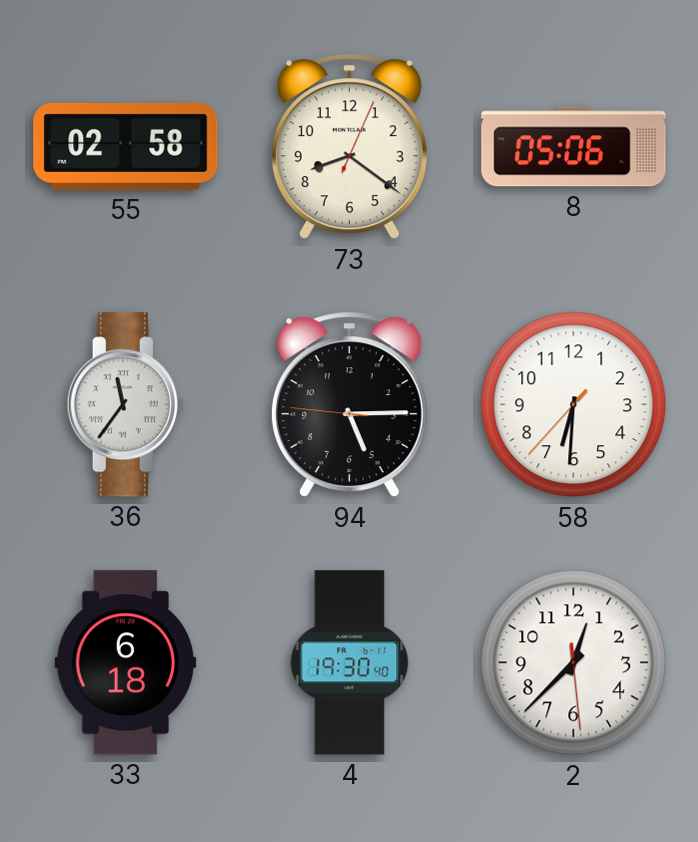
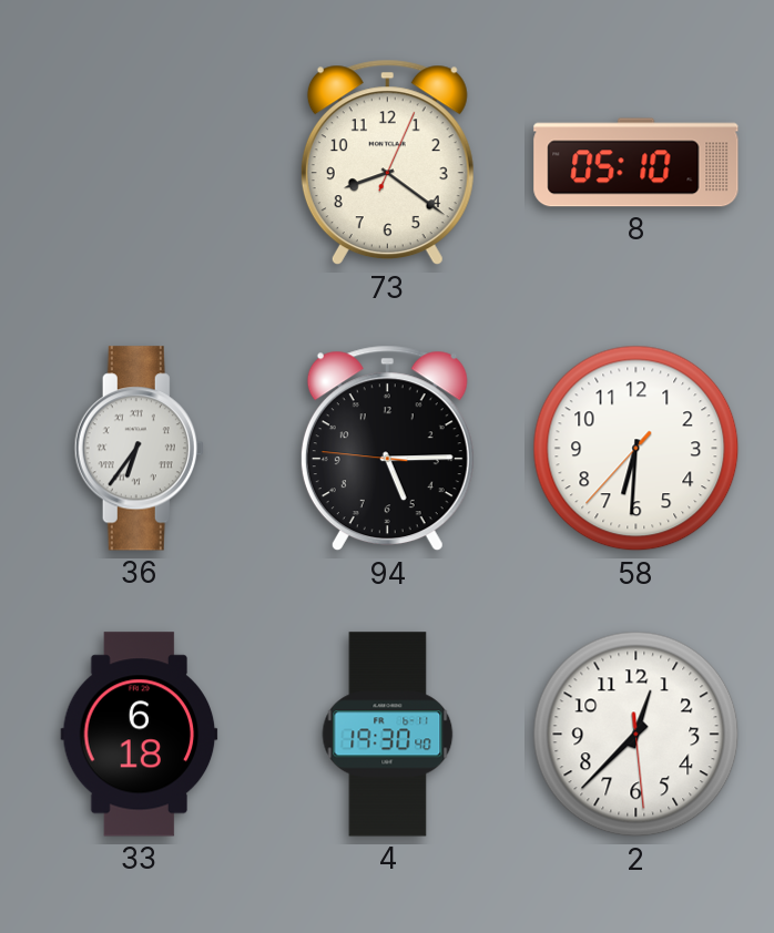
55: 02:58 -> none
8: 05:06 -> 05:10
36: 11:36 -> 6:36
